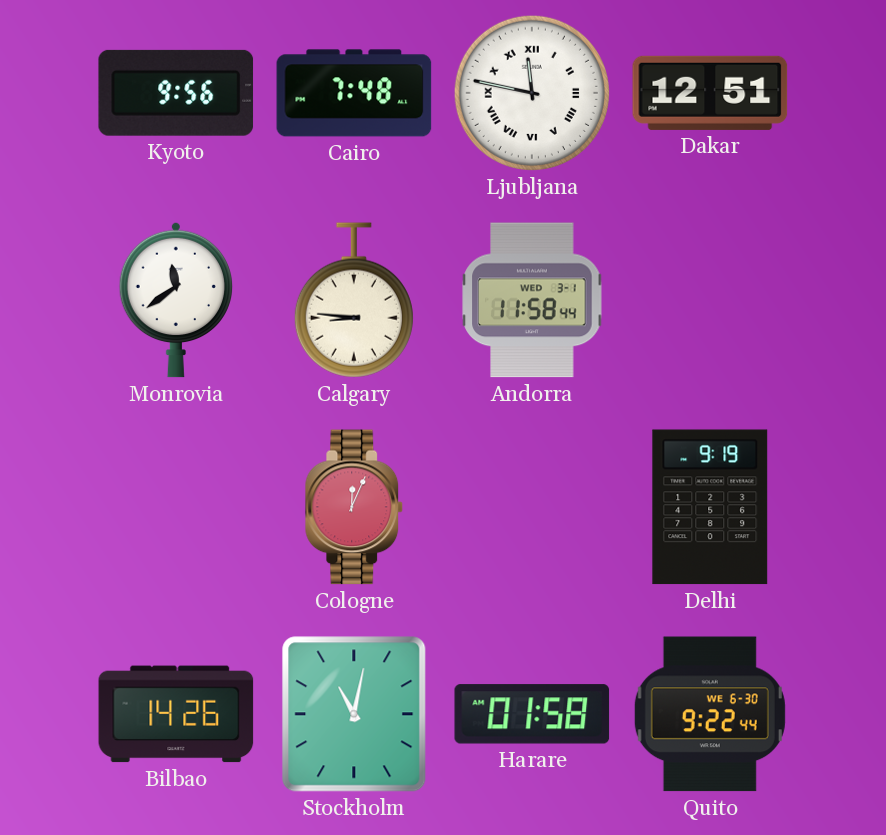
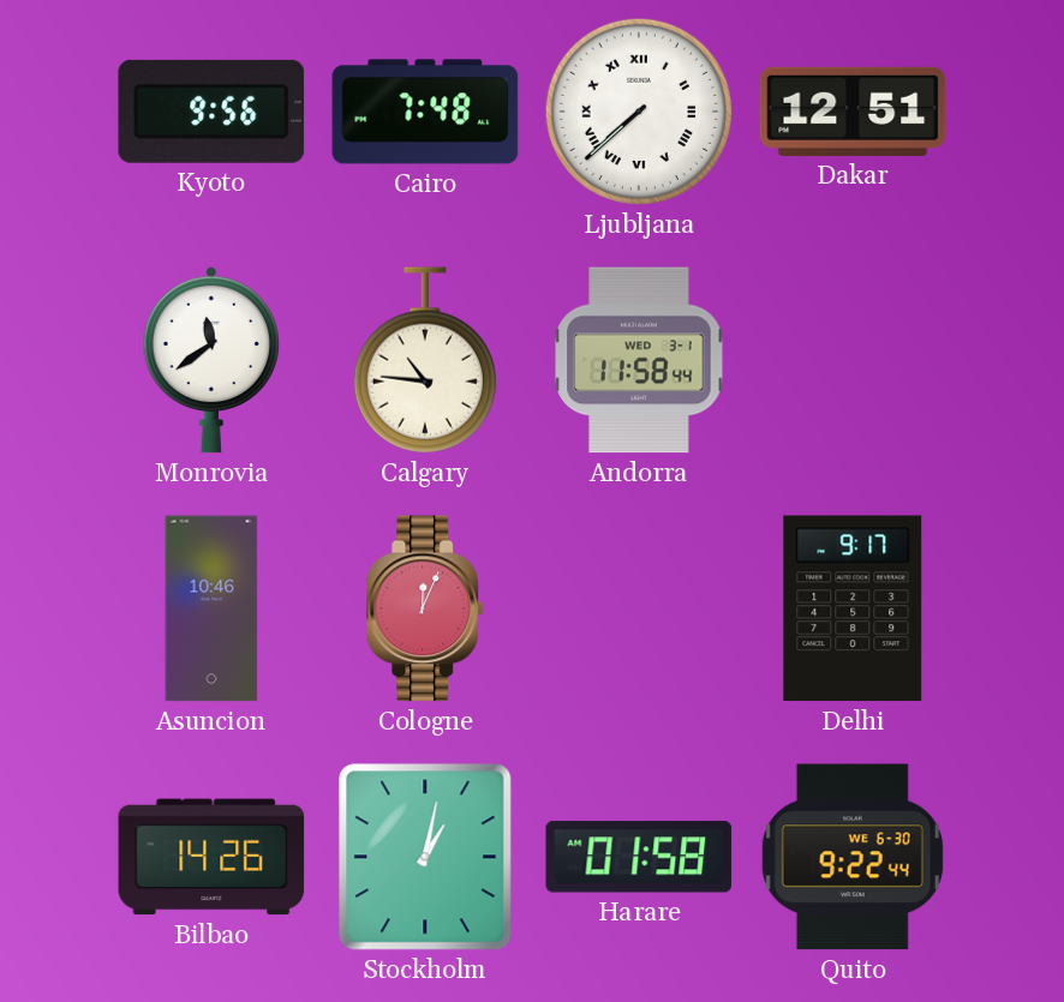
Ljubljana: 11:47 -> 7:38
Calgary: 8:46 -> 10:46
Asuncion: none -> 10:46
Delhi: 9:19 -> 9:17
Stockholm: 11:02 -> 1:02
